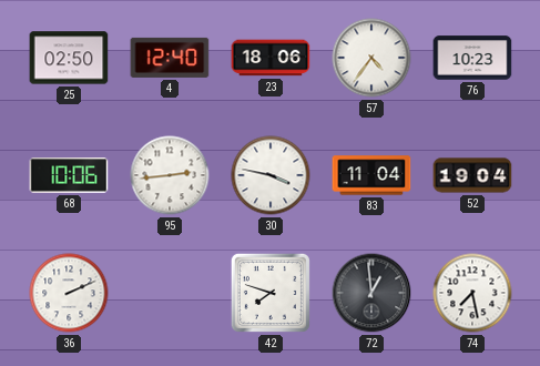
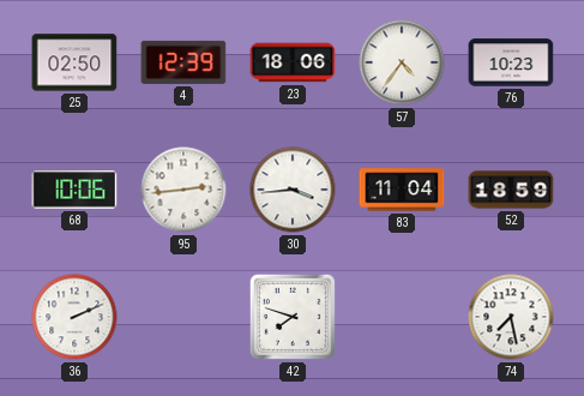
4: 12:40 -> 12:39
30: 3:47 -> 3:44
52: 19:04 -> 18:59
72: 12:59 -> none
